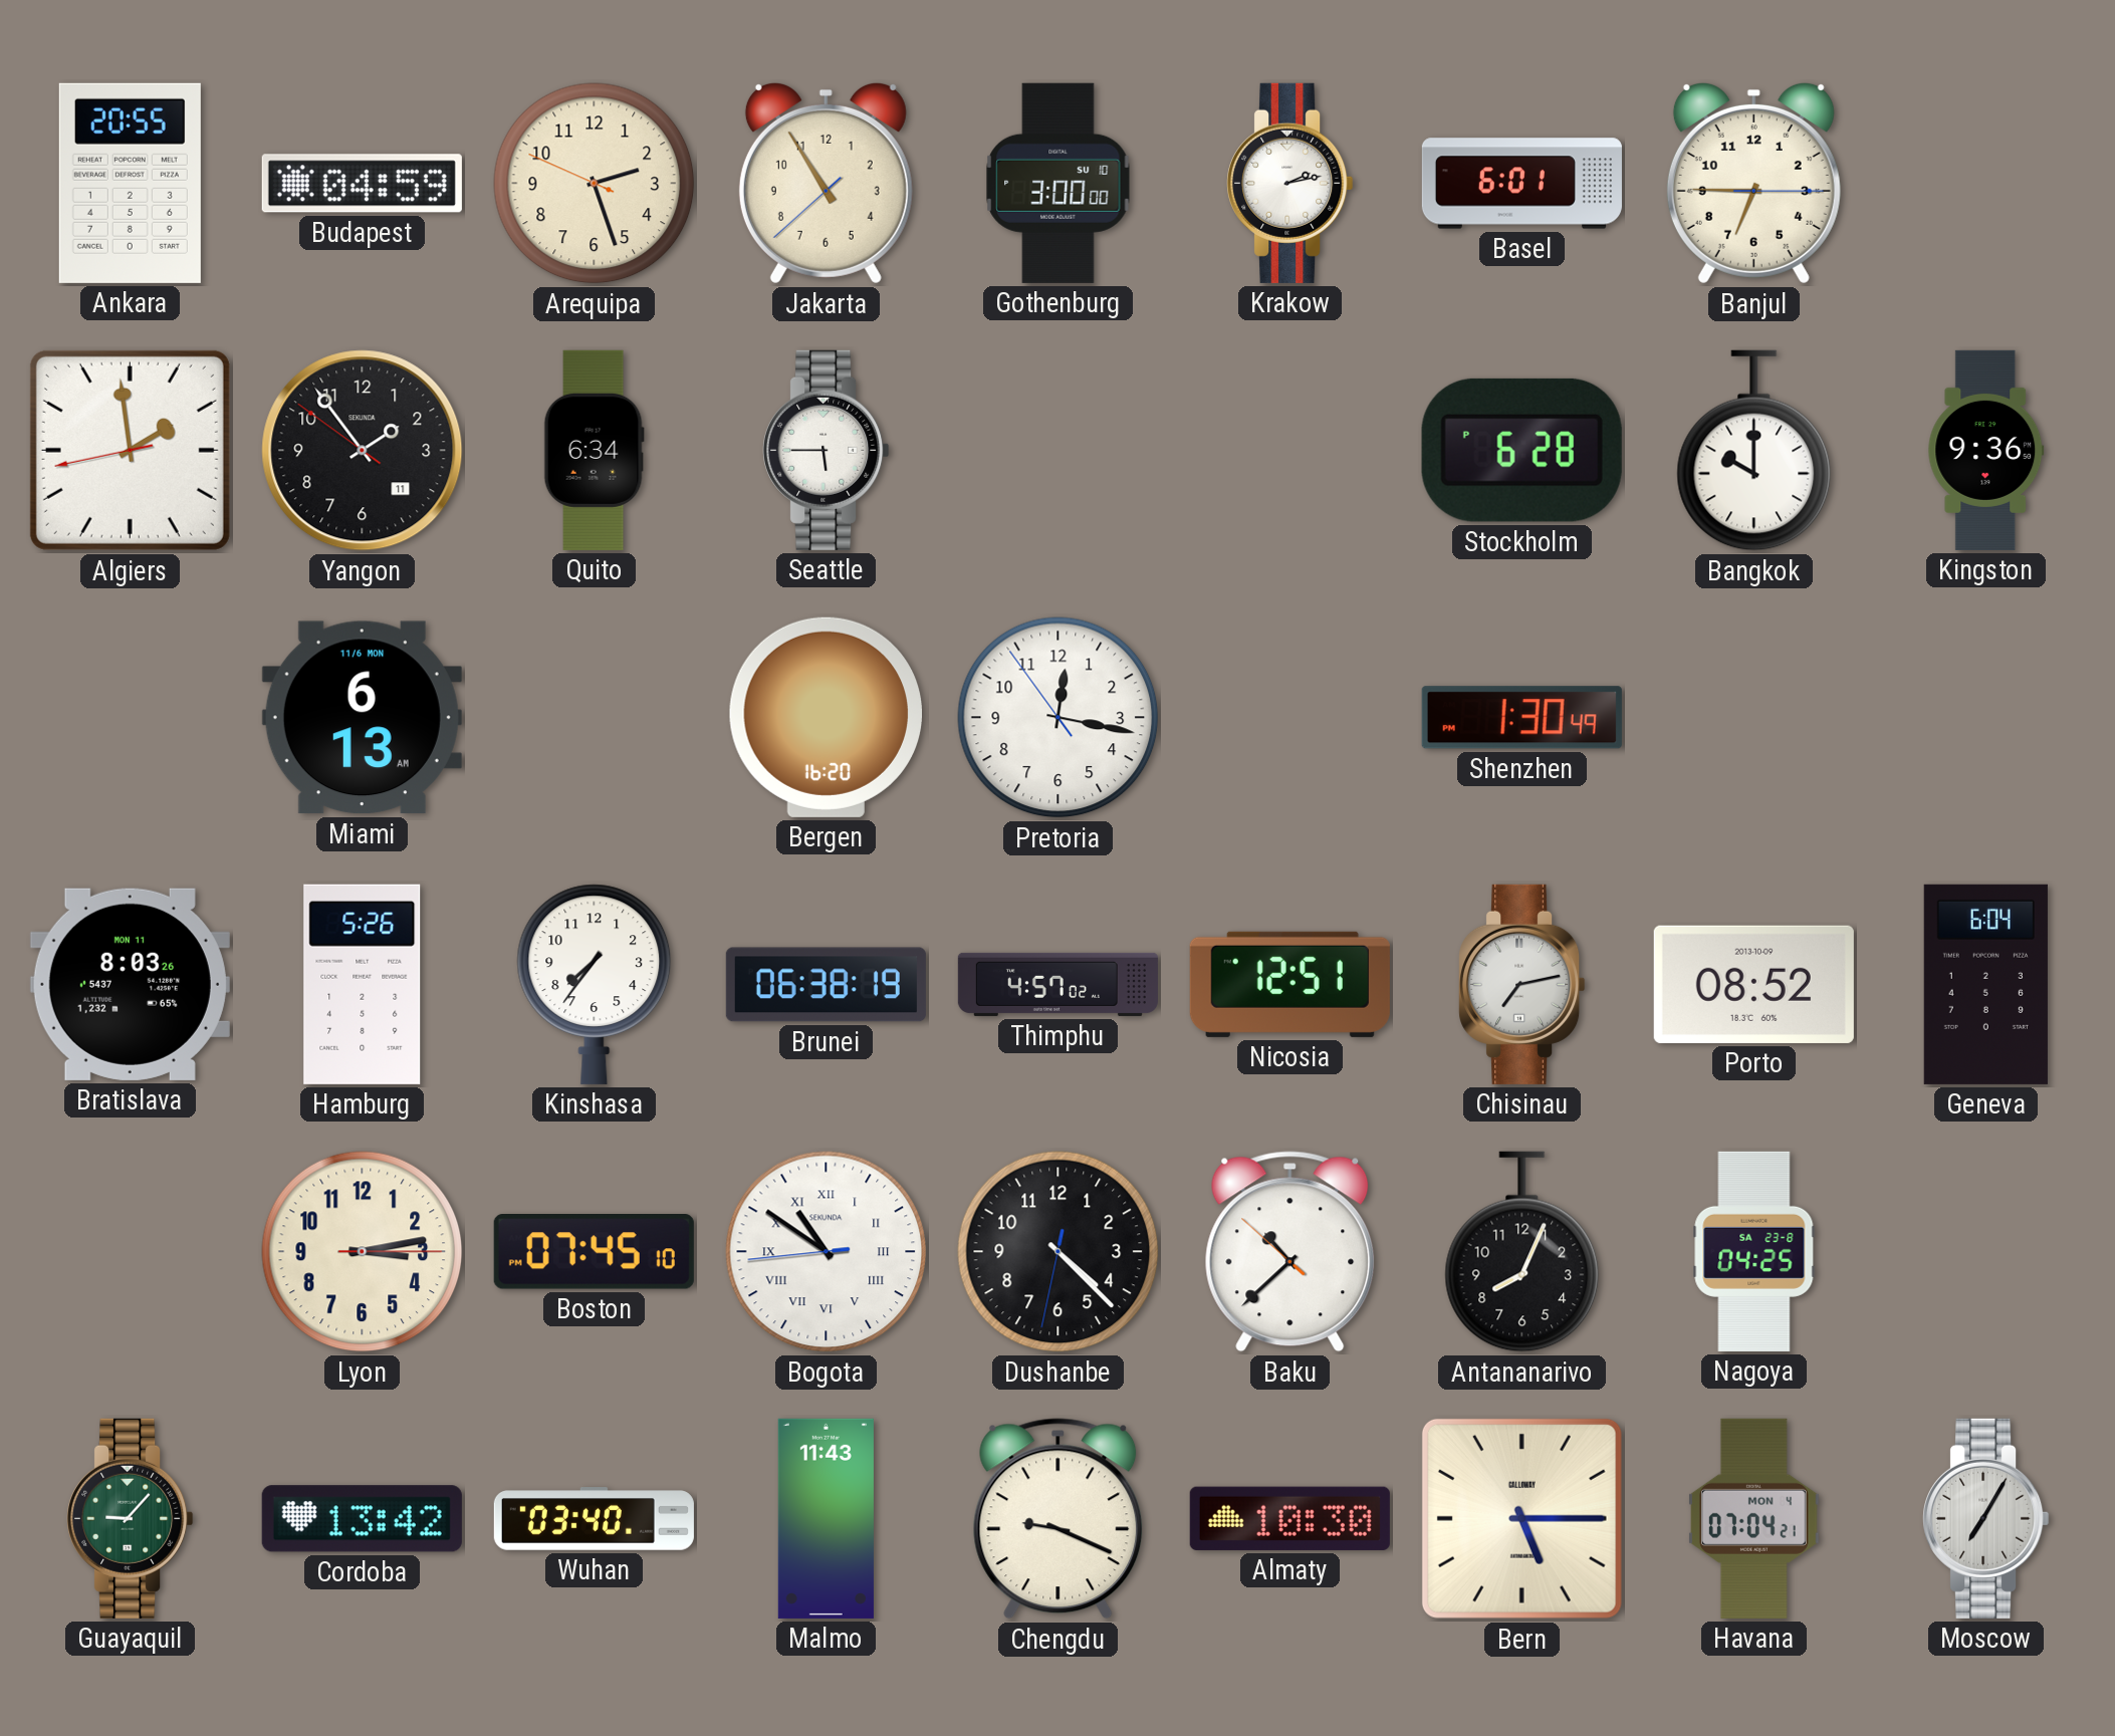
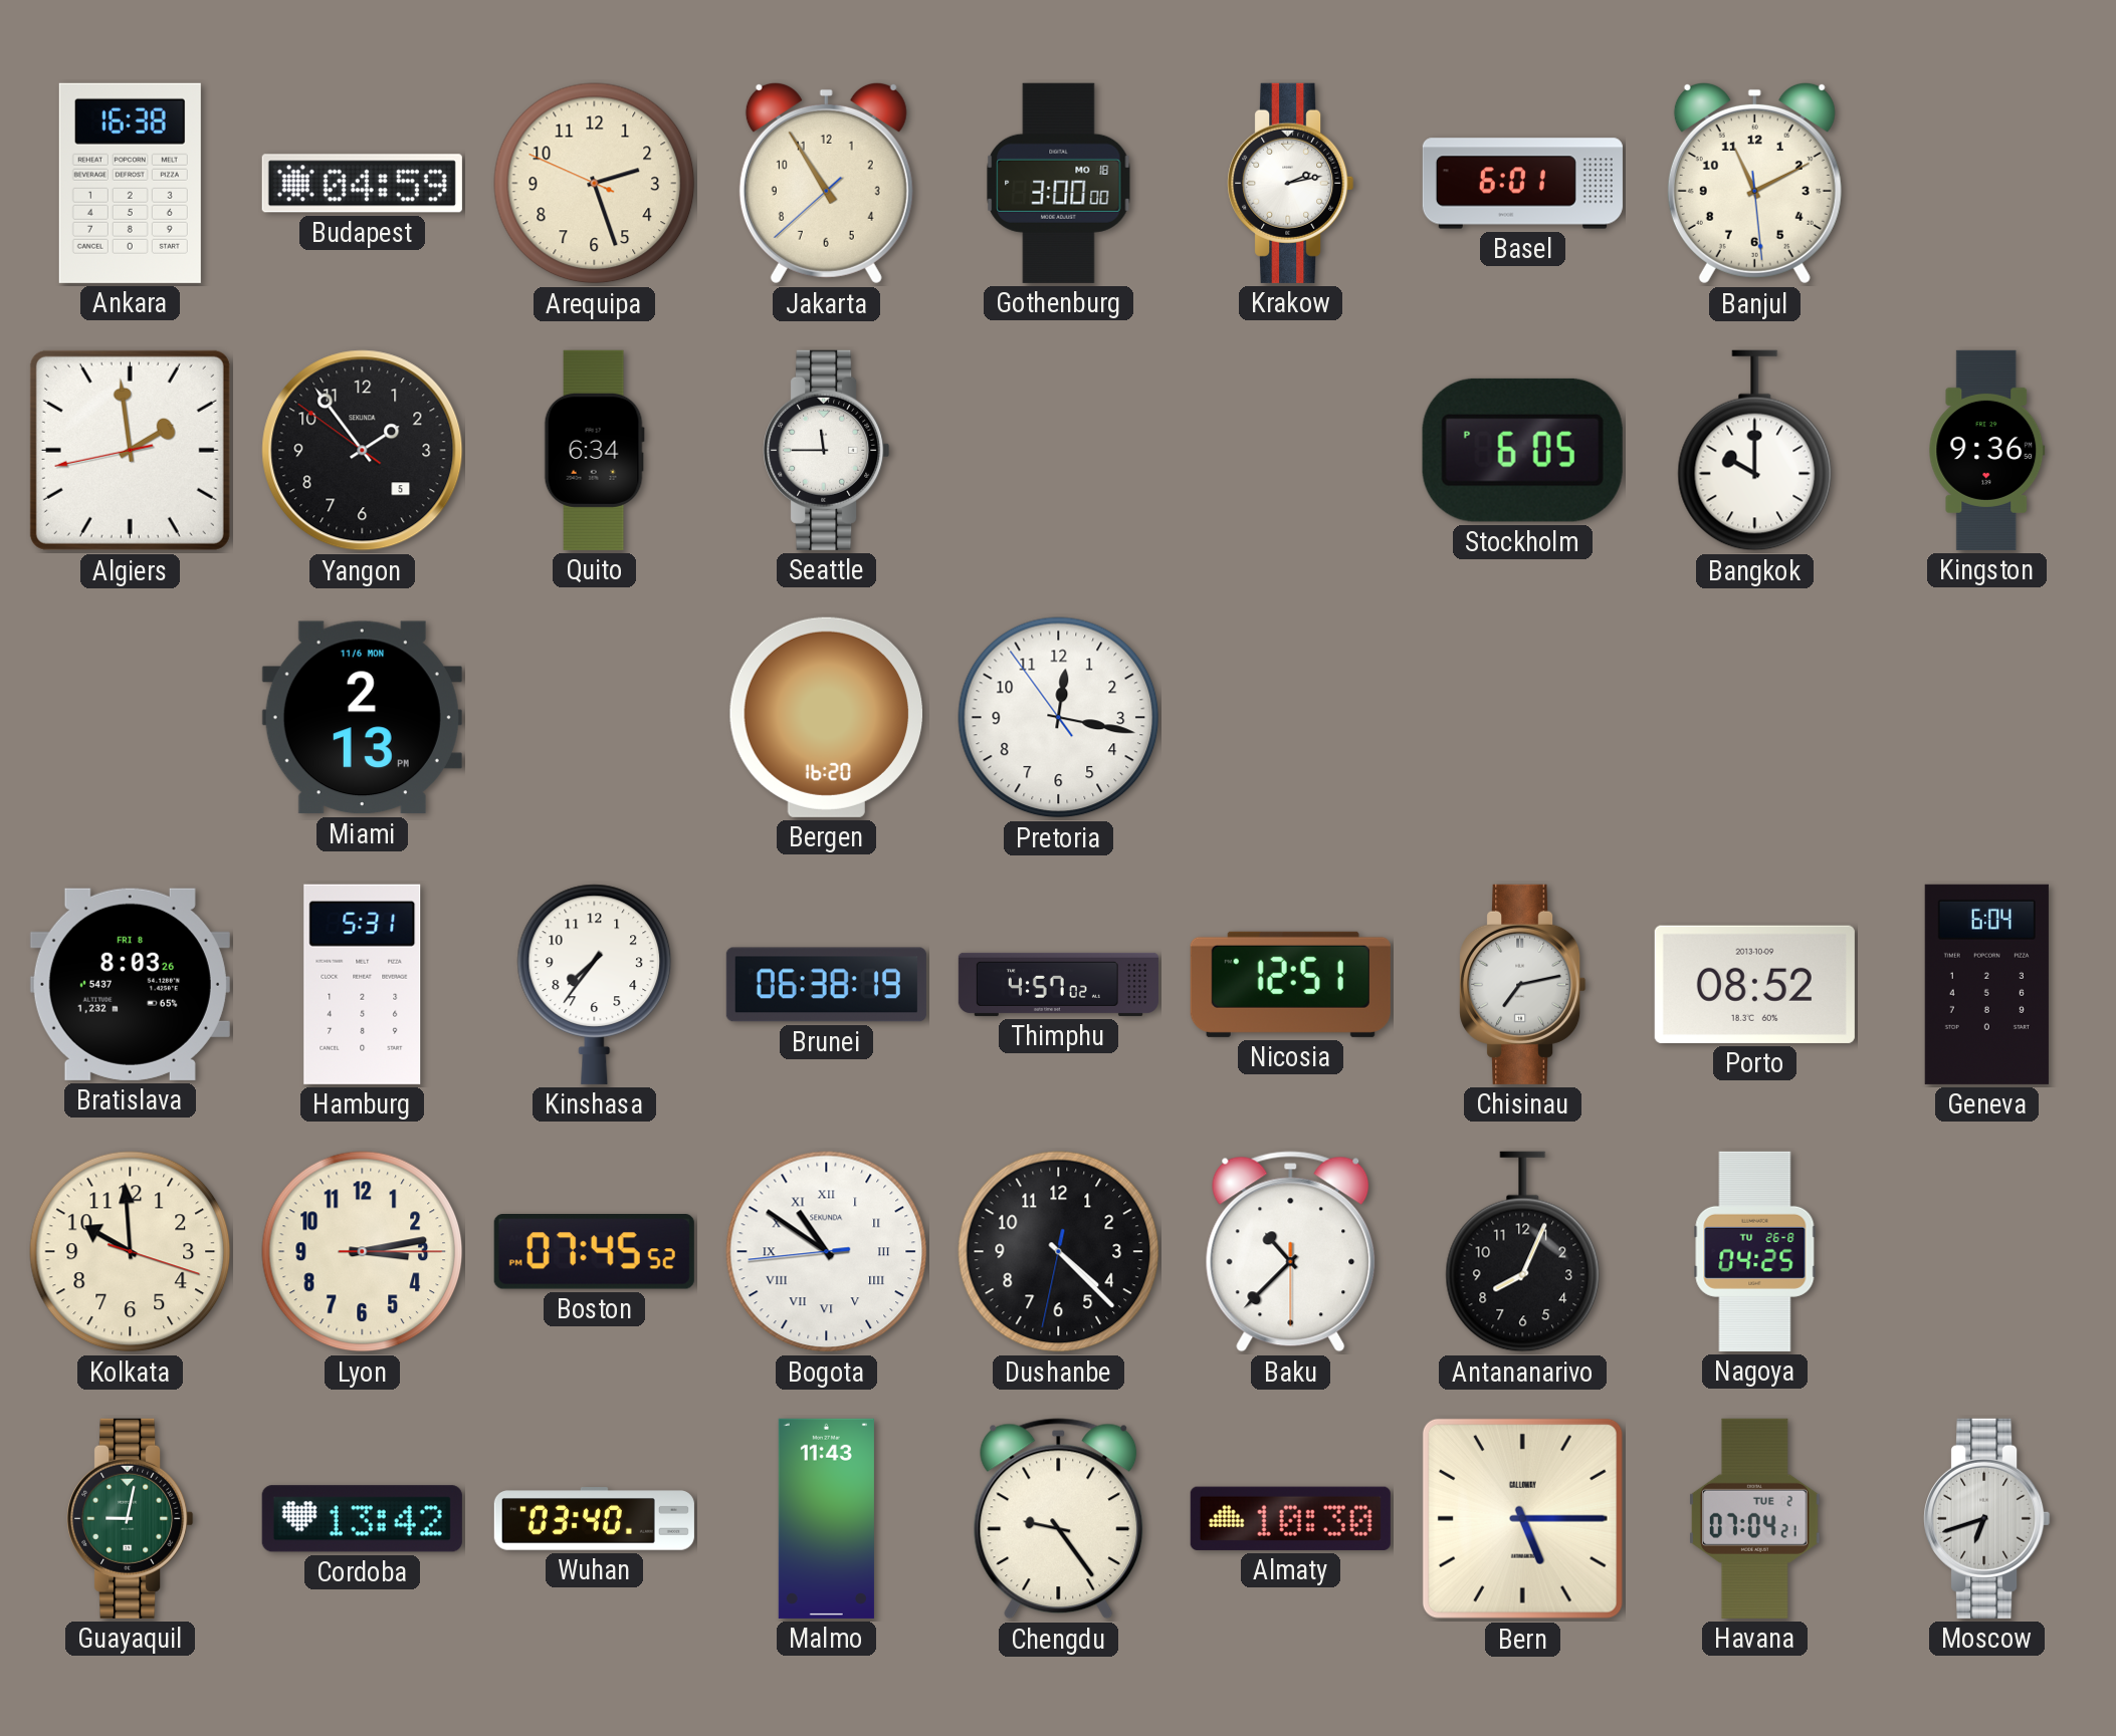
Ankara: 20:55 -> 16:38
Gothenburg date: SU 10 -> MO 18
Banjul: 6:45 -> 11:10
Yangon date: 11 -> 5
Seattle: 5:45 -> 11:45
Stockholm: 6:28 -> 6:05
Miami: 6:13 -> 2:13
Shenzhen: 1:30 -> none
Bratislava date: MON 11 -> FRI 8
Hamburg: 5:26 -> 5:31
Kolkata: none -> 9:59
Boston: 07:45:10 -> 07:45:52
Baku: 10:37:52 -> 10:37:30
Nagoya date: SA 23-8 -> TU 26-8
Guayaquil: 9:07 -> 9:02
Chengdu: 9:19 -> 9:24
Havana date: MON 4 -> TUE 2
Moscow: 7:05 -> 6:42
